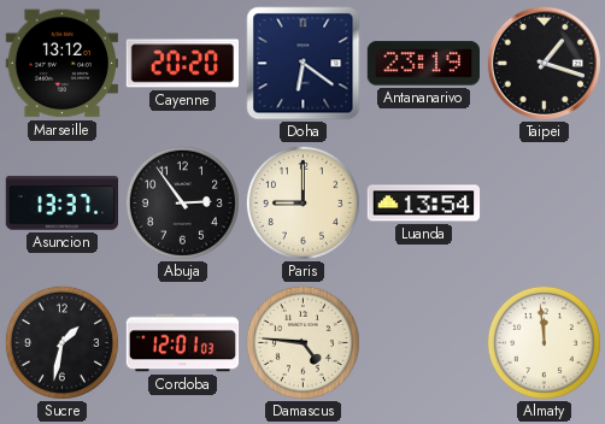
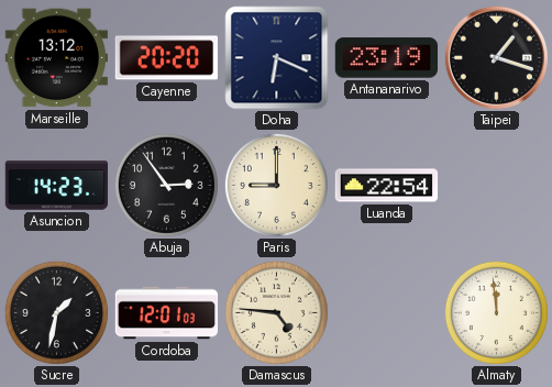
Doha: 6:21 -> 6:19
Asuncion: 13:37 -> 14:23
Luanda: 13:54 -> 22:54
